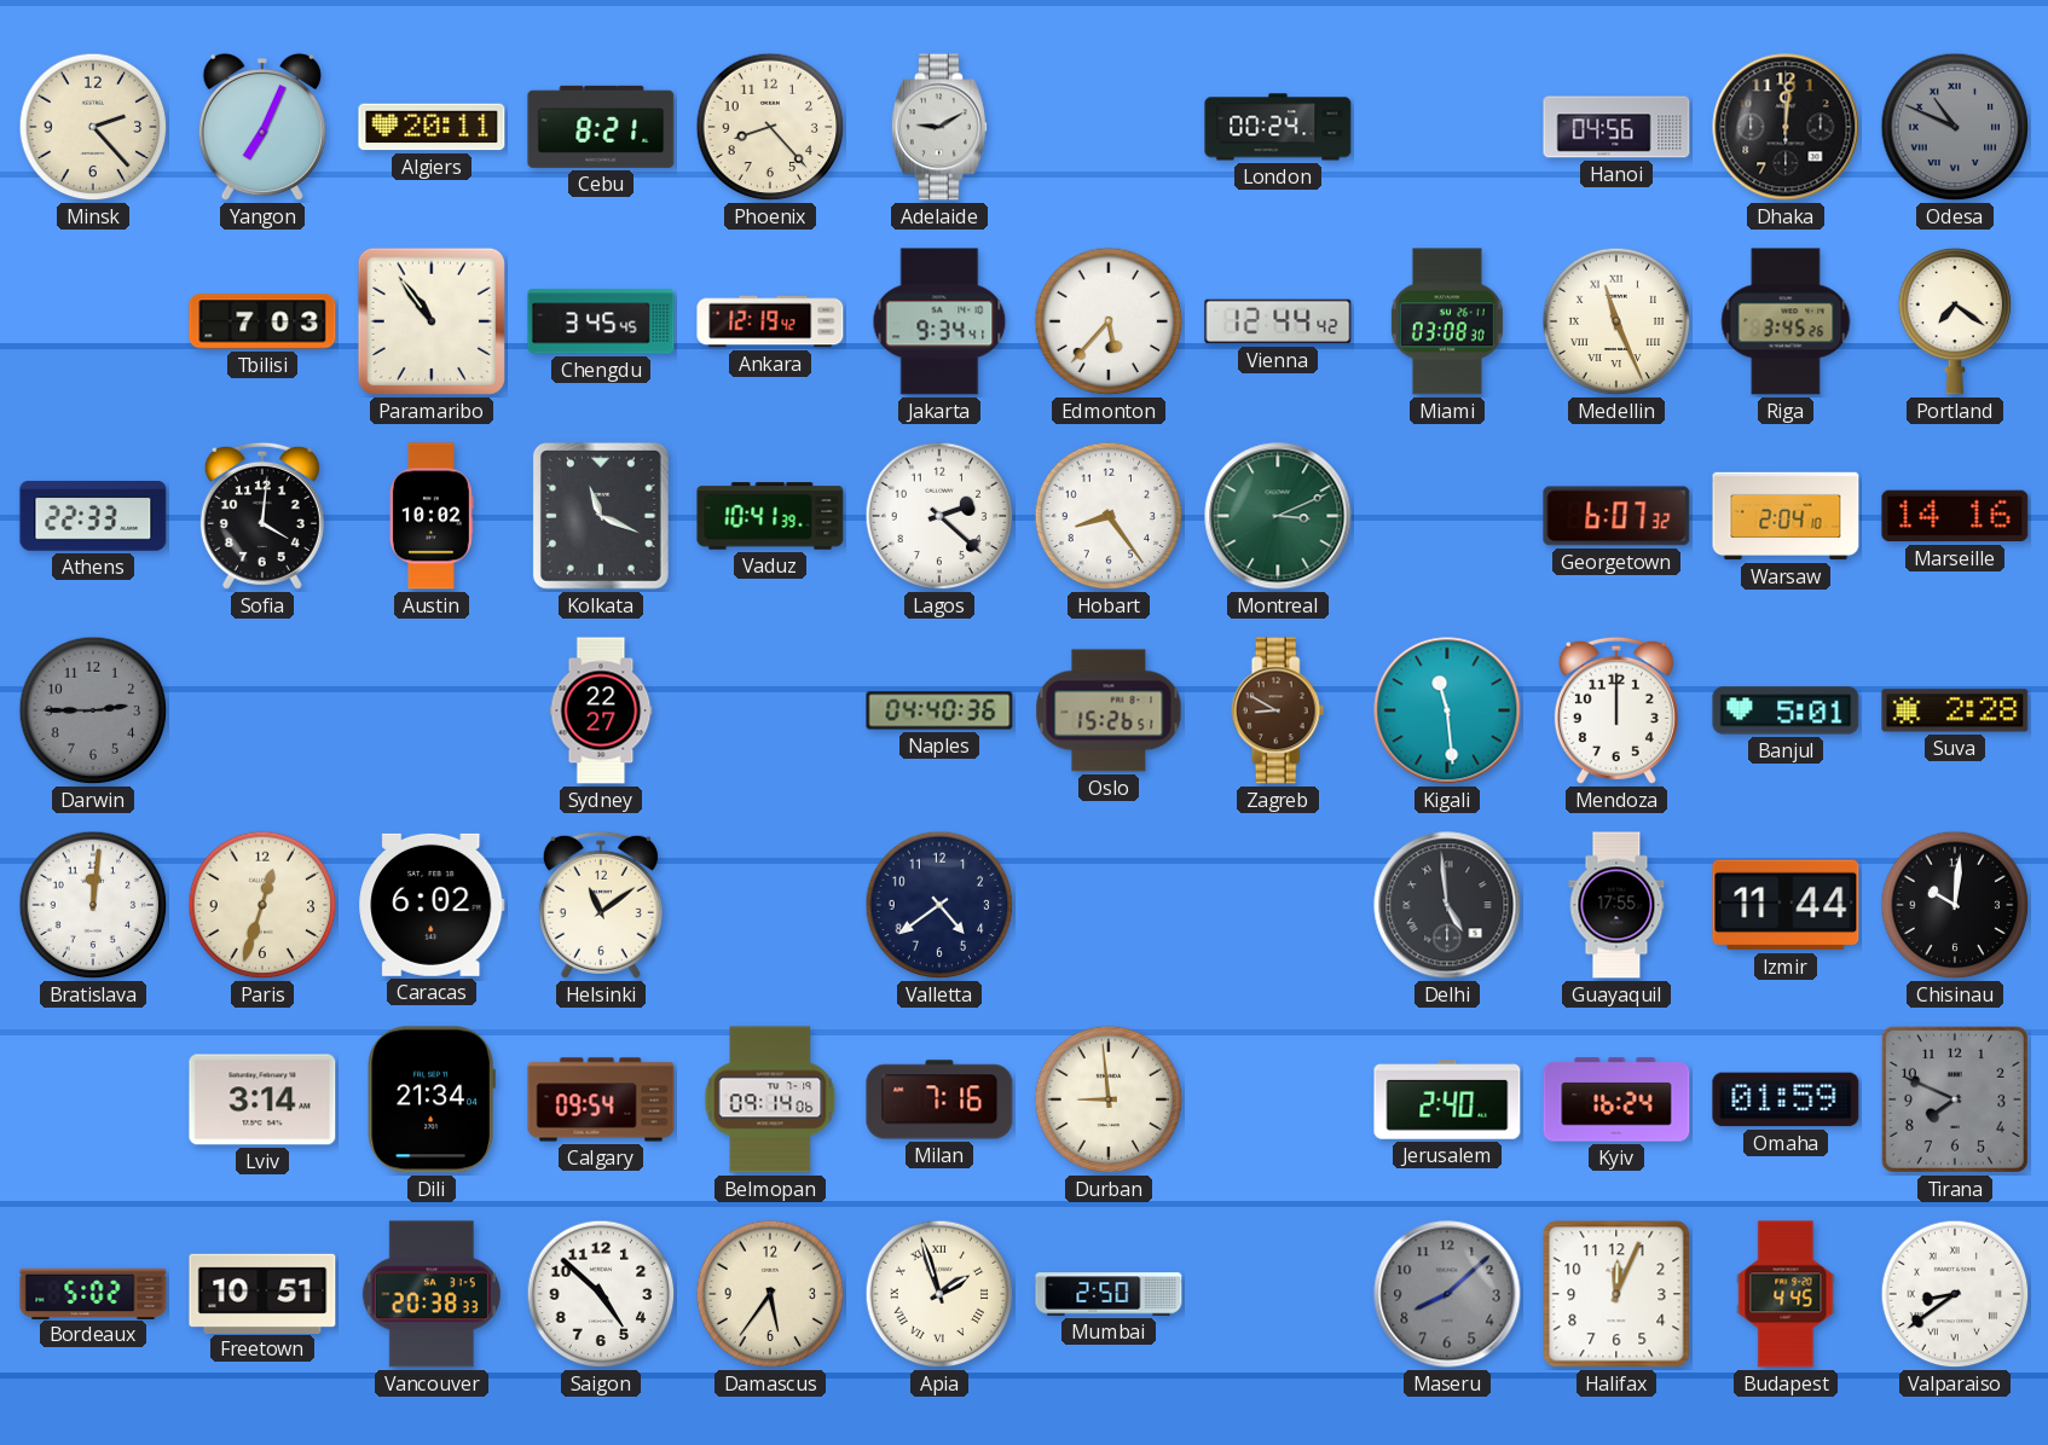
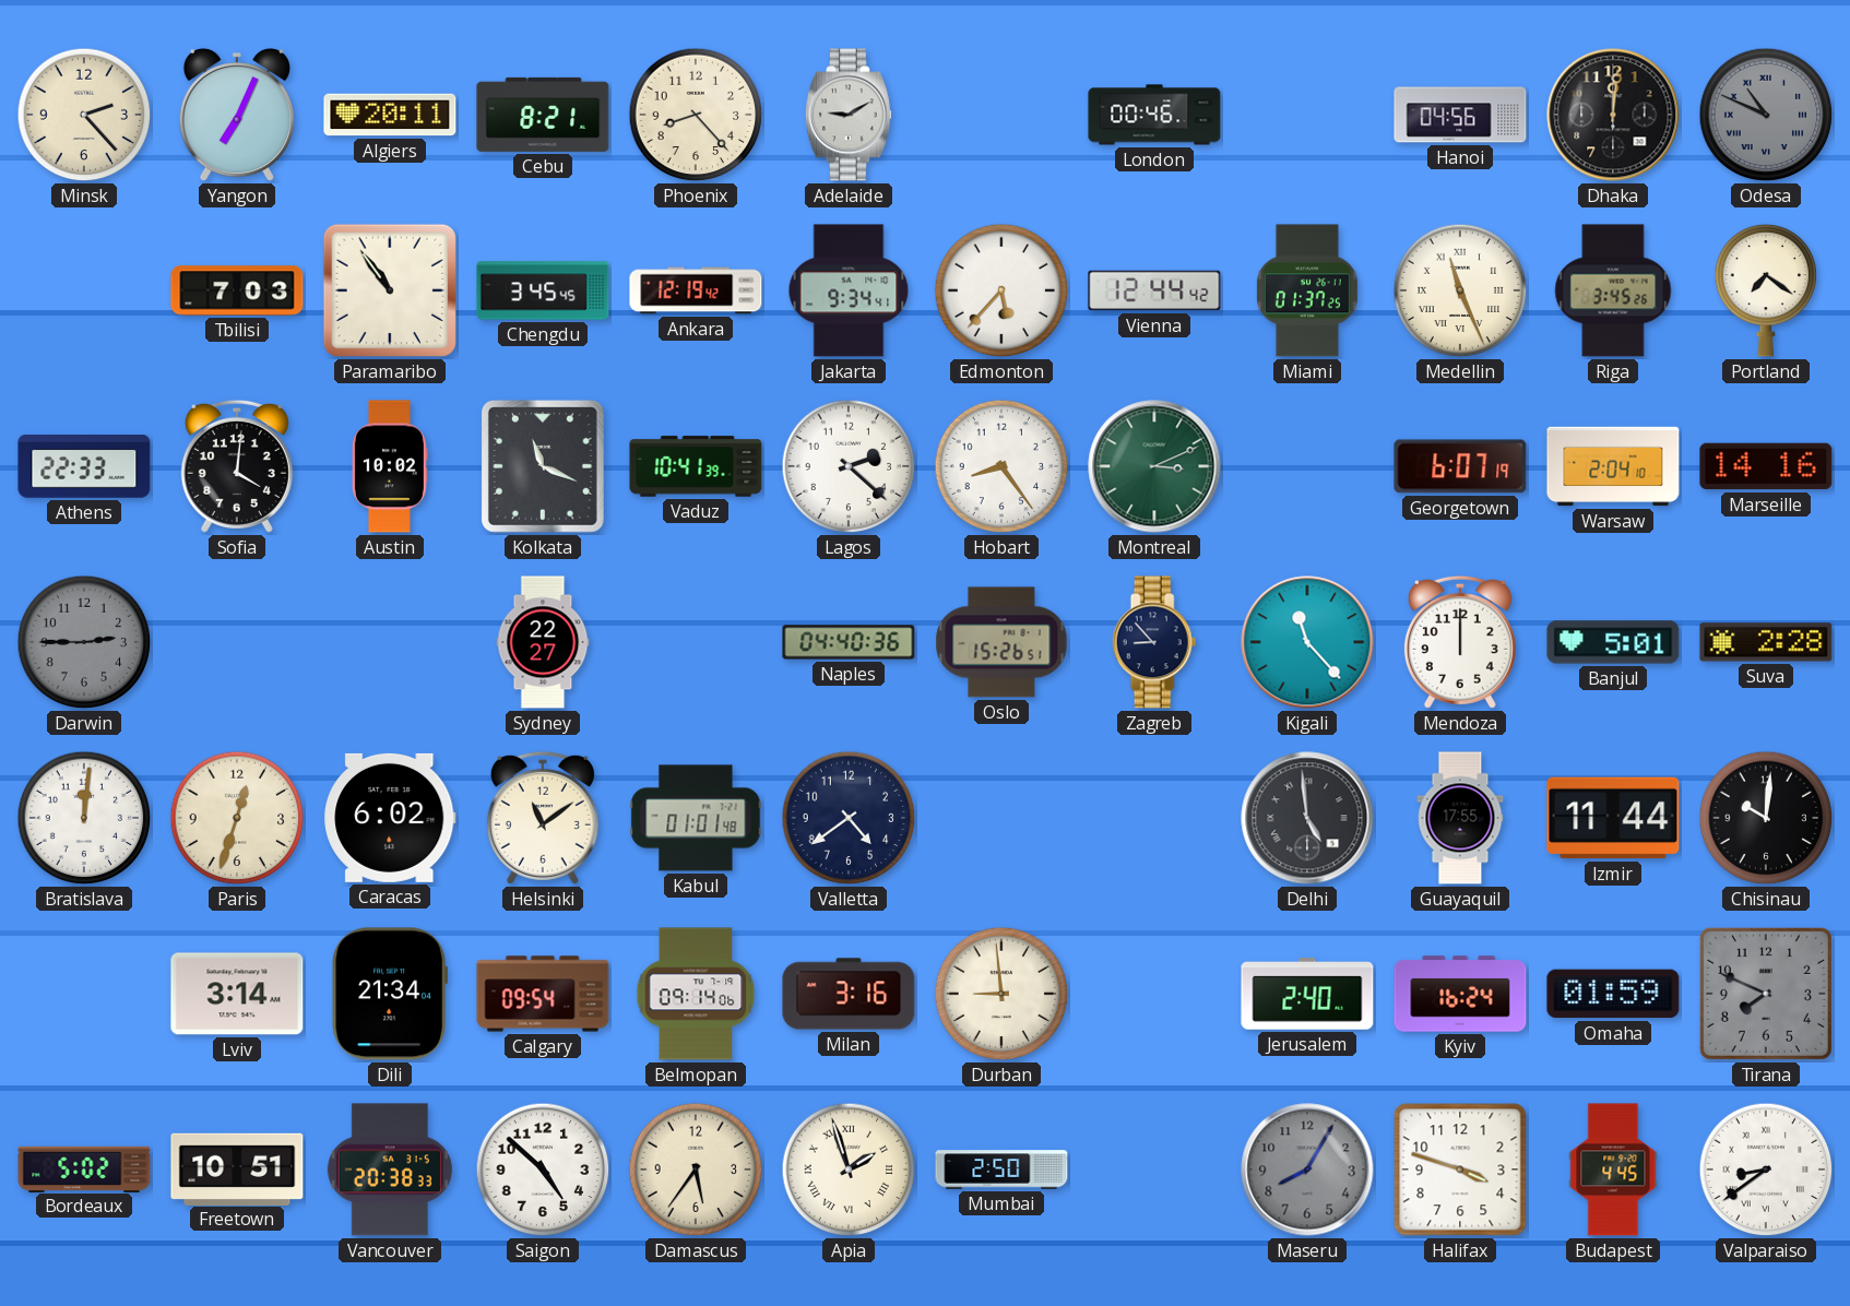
London: 00:24 -> 00:46
Miami: 03:08 -> 01:37
Georgetown: 6:07:32 -> 6:07:19
Zagreb: 8:50 -> 8:53
Zagreb dial: brown -> navy
Kigali: 11:29 -> 11:23
Kabul: none -> 01:01
Milan: 7:16 -> 3:16
Maseru: 8:08 -> 8:05
Halifax: 12:04 -> 3:48
